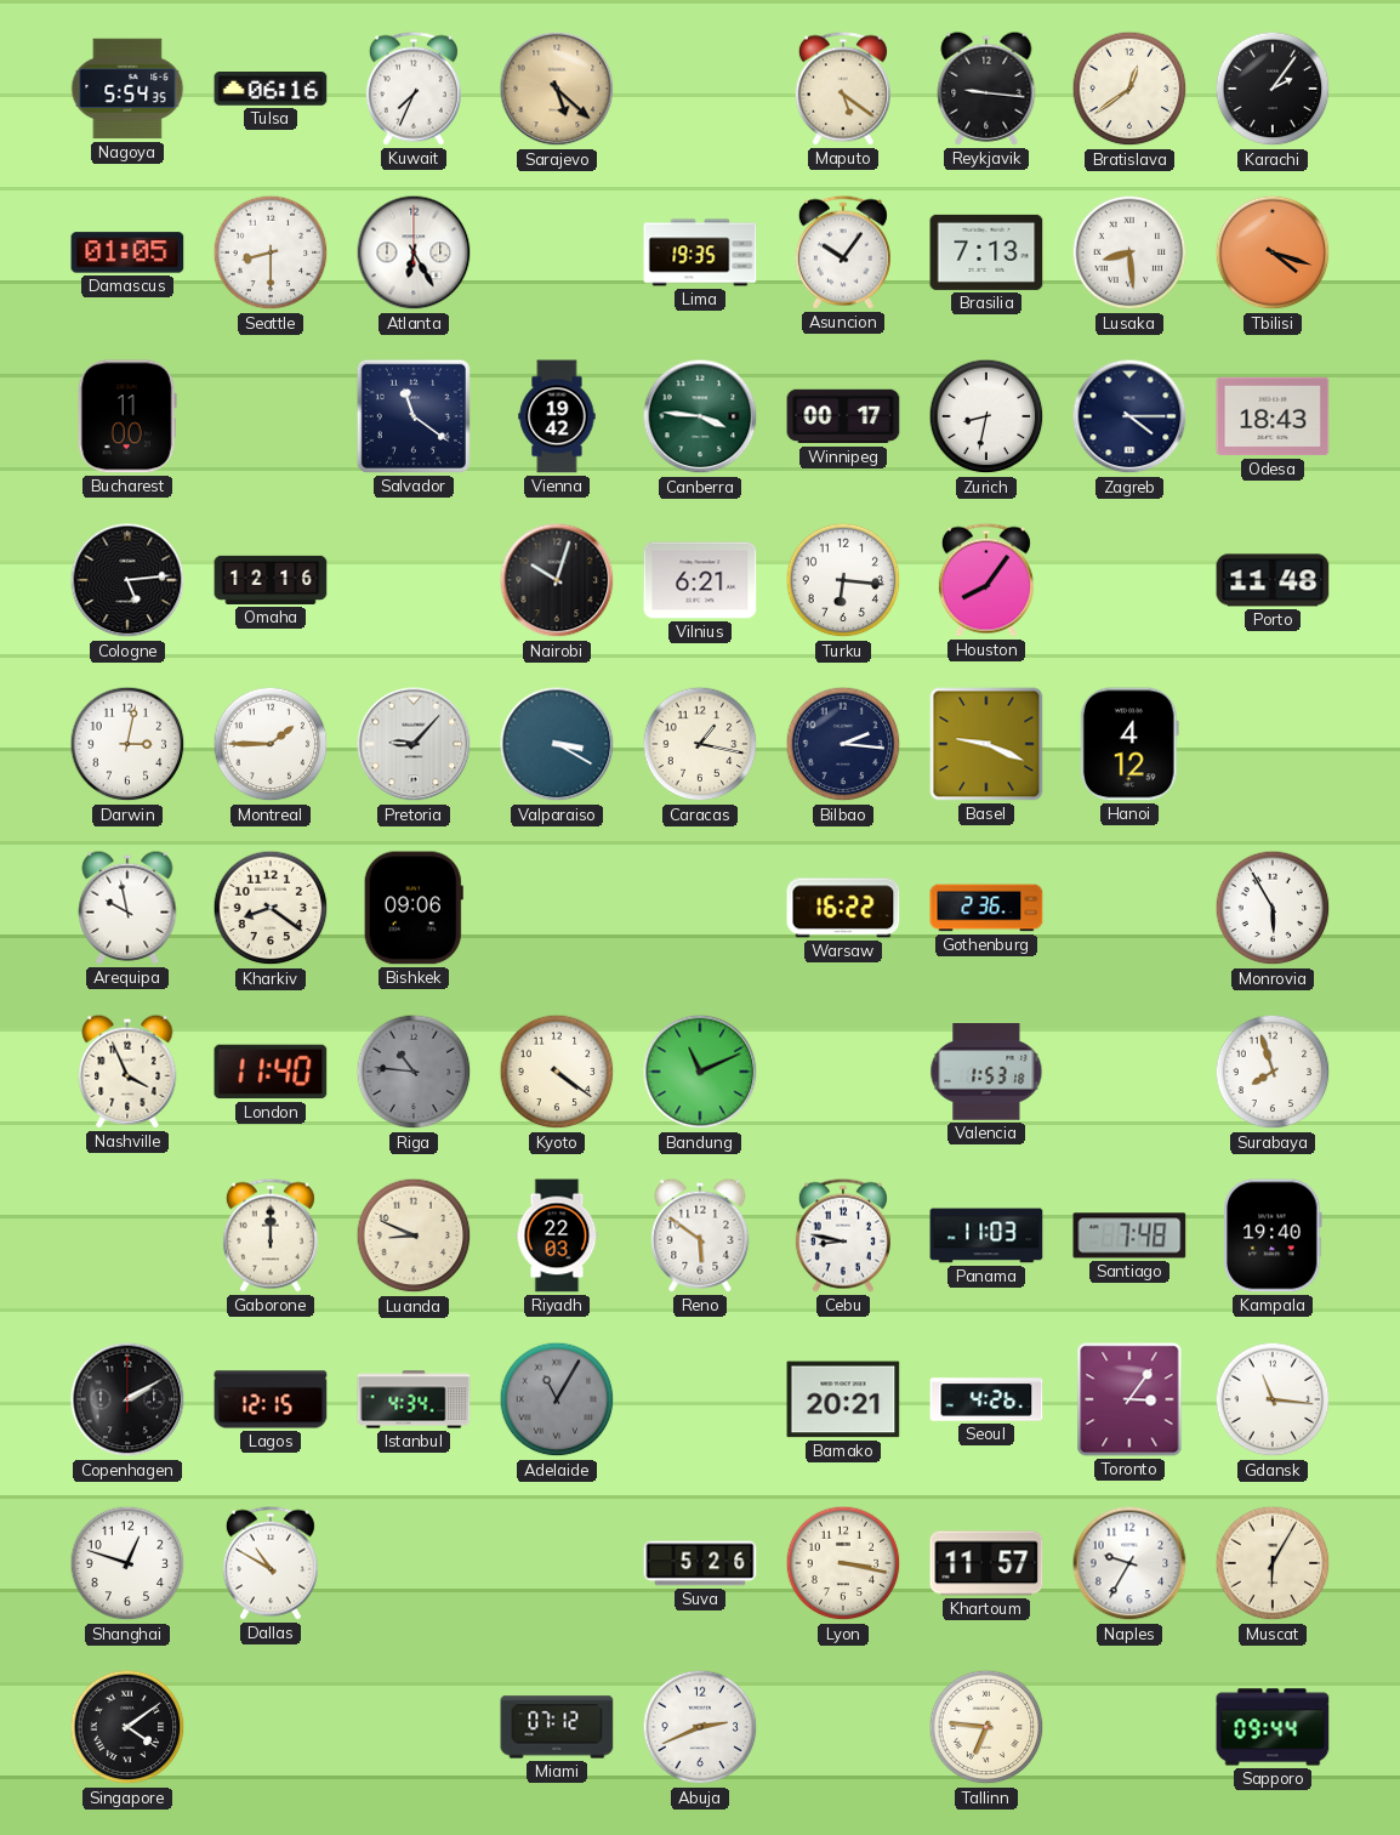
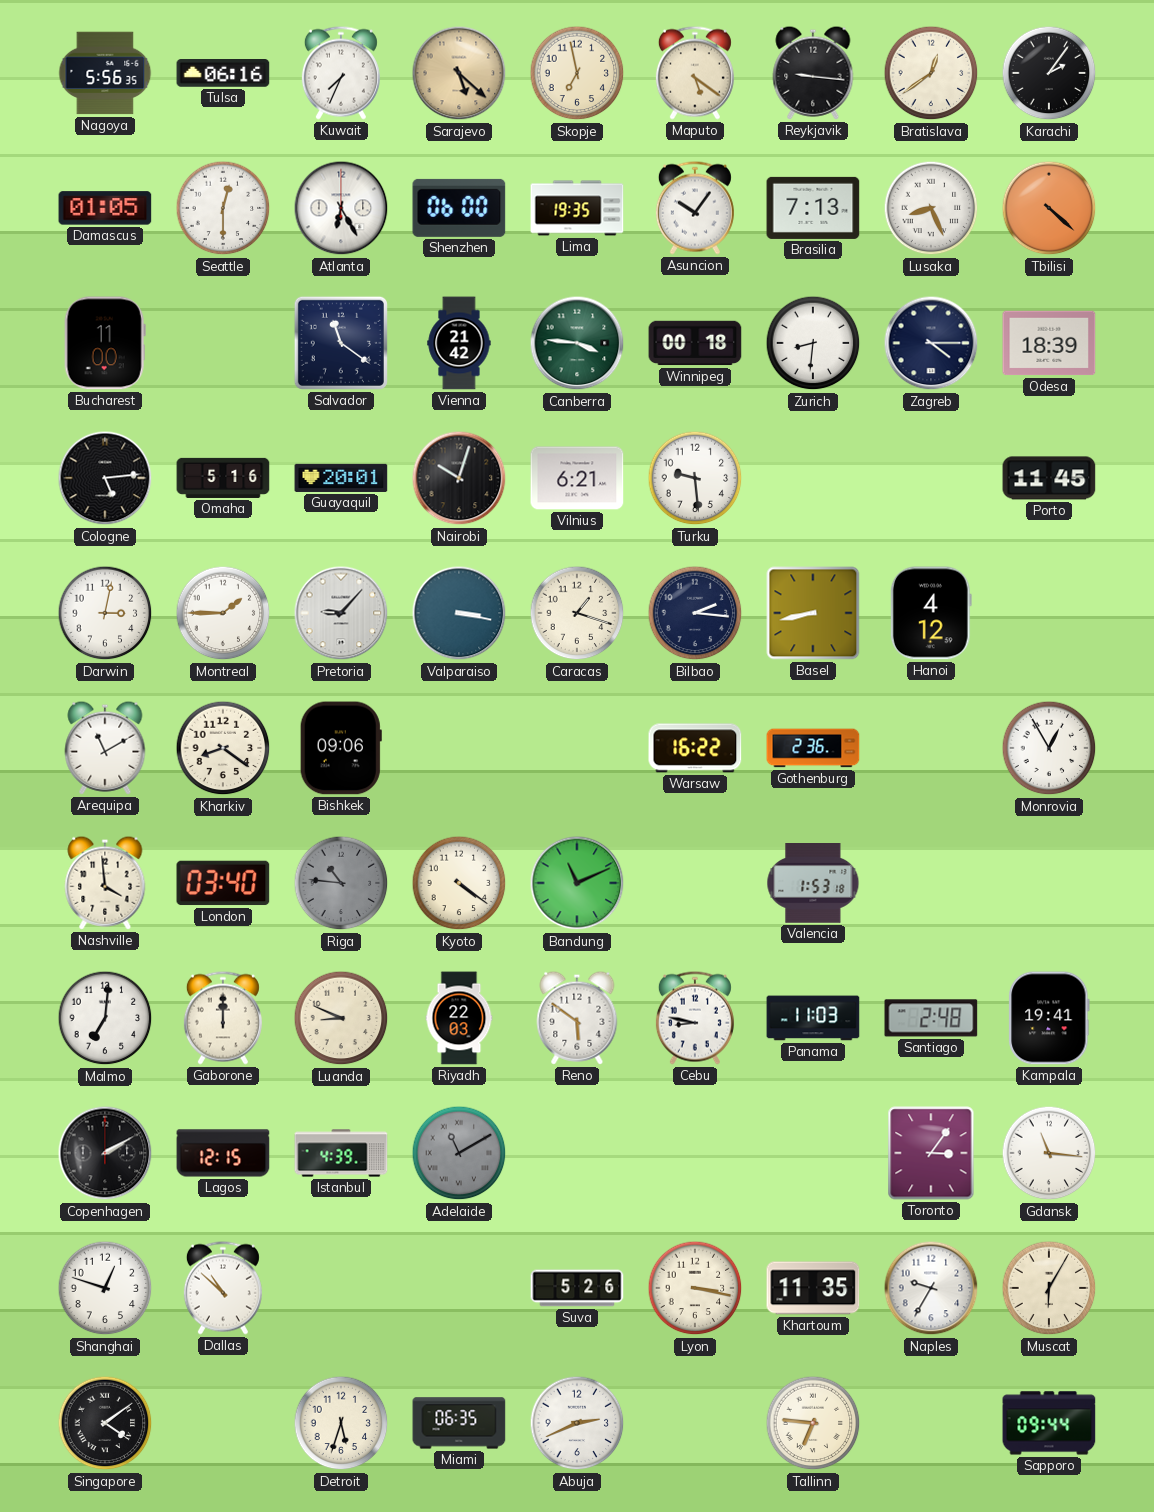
Nagoya: 5:54 -> 5:56
Skopje: none -> 6:58
Seattle: 8:30 -> 12:30
Shenzhen: none -> 06:00
Lusaka: 8:29 -> 8:26
Tbilisi: 4:18 -> 4:22
Vienna: 19:42 -> 21:42
Winnipeg: 00:17 -> 00:18
Zurich: 8:32 -> 8:31
Odesa: 18:43 -> 18:39
Omaha: 12:16 -> 5:16
Guayaquil: none -> 20:01
Turku: 6:16 -> 9:29
Houston: 8:06 -> none
Porto: 11:48 -> 11:45
Valparaiso: 3:20 -> 3:17
Caracas: 1:17 -> 1:18
Basel: 9:19 -> 8:43
Arequipa: 9:58 -> 11:10
Monrovia: 5:55 -> 12:55
Nashville: 3:56 -> 3:59
London: 11:40 -> 03:40
Surabaya: 7:57 -> none
Malmo: none -> 7:01
Santiago: 7:48 -> 2:48
Kampala: 19:40 -> 19:41
Istanbul: 4:34 -> 4:39
Adelaide: 11:05 -> 11:10
Bamako: 20:21 -> none
Seoul: 4:26 -> none
Dallas: 10:50 -> 10:52
Khartoum: 11:57 -> 11:35
Detroit: none -> 5:33
Miami: 07:12 -> 06:35
